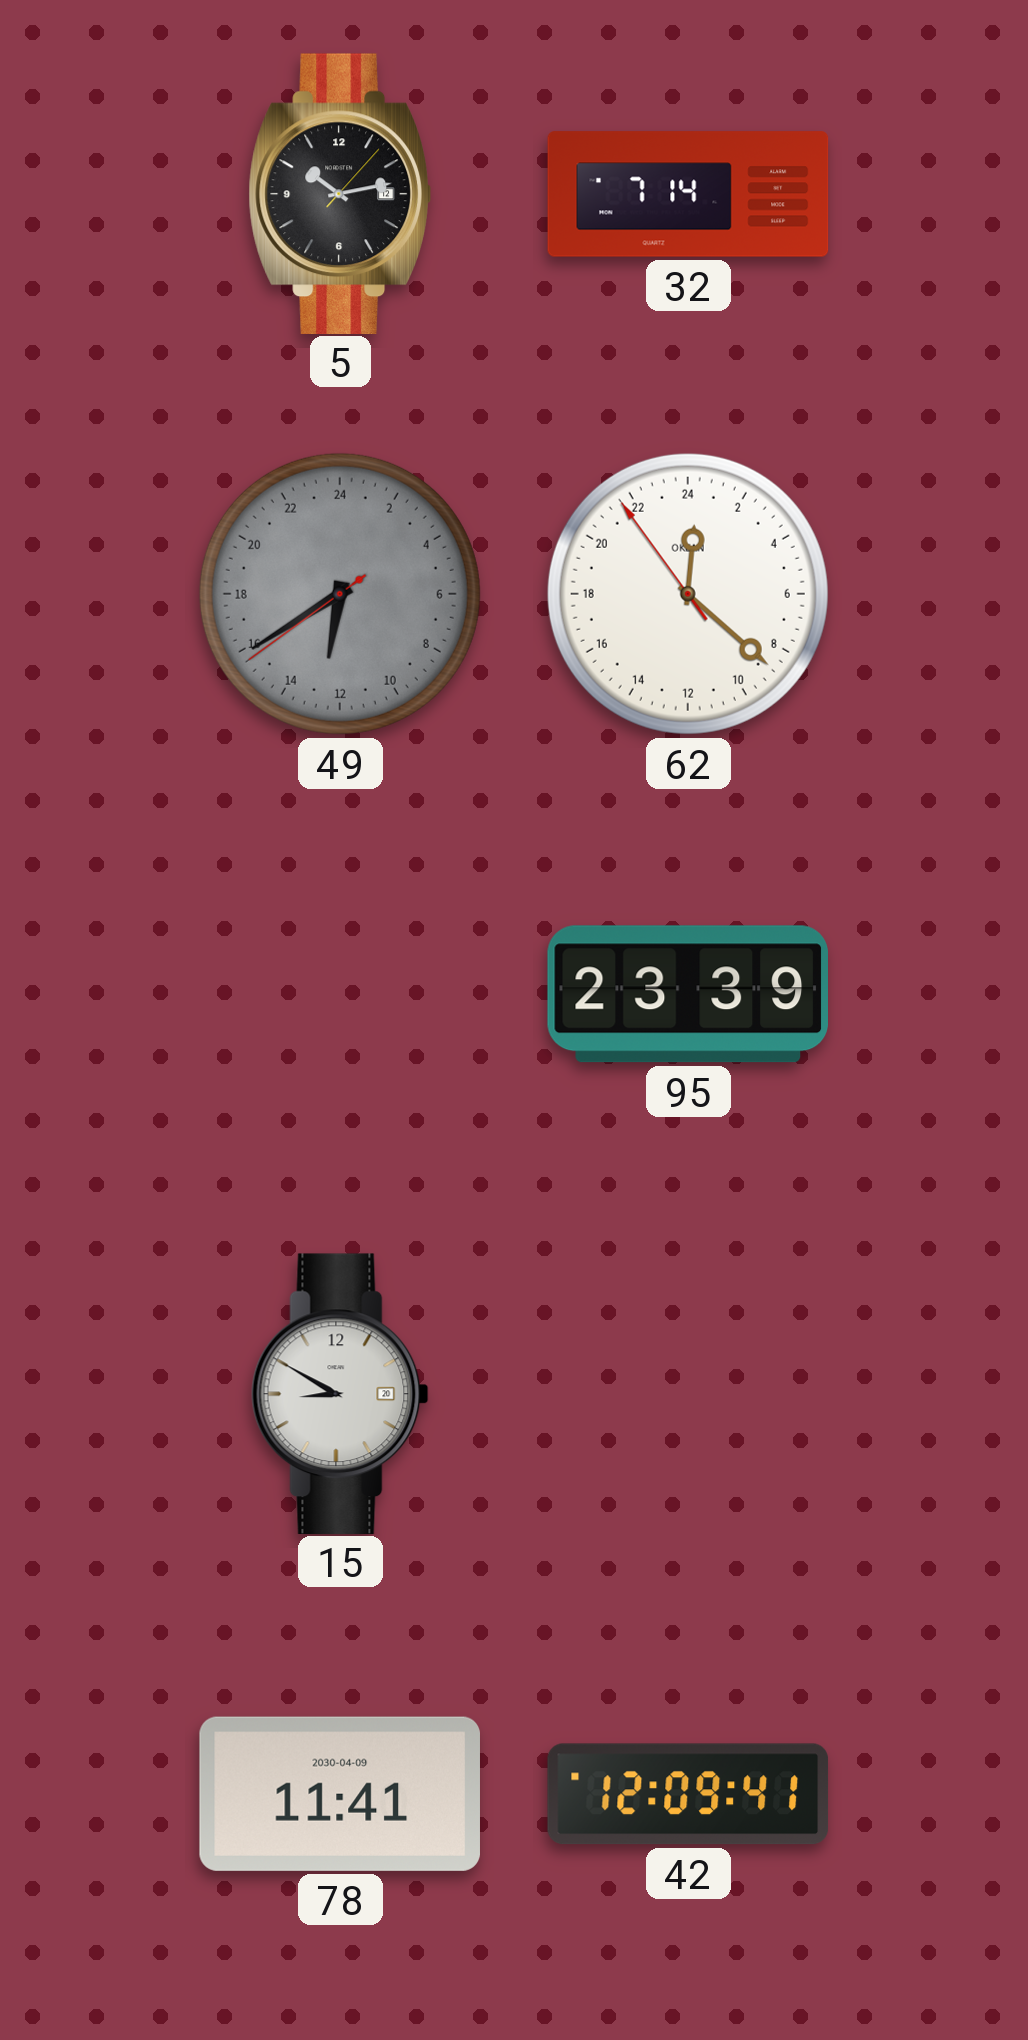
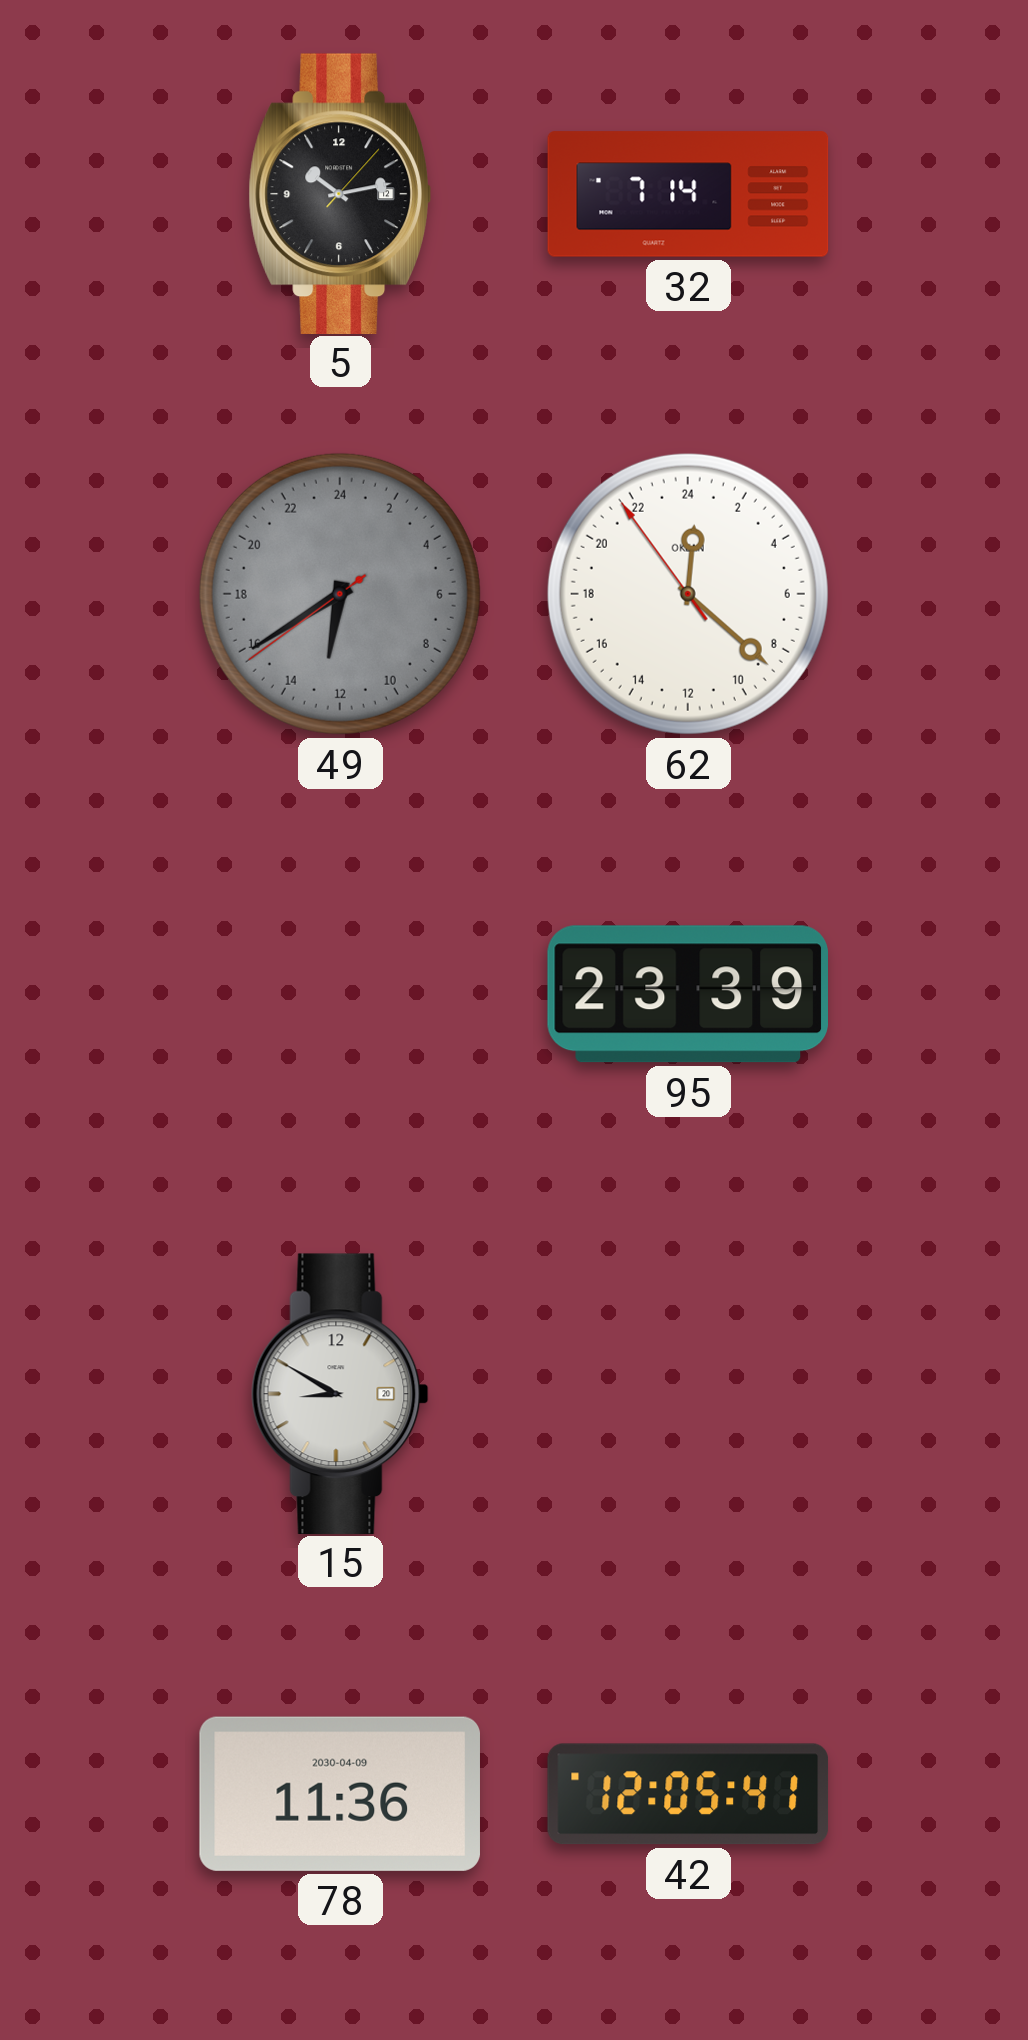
78: 11:41 -> 11:36
42: 12:09 -> 12:05
